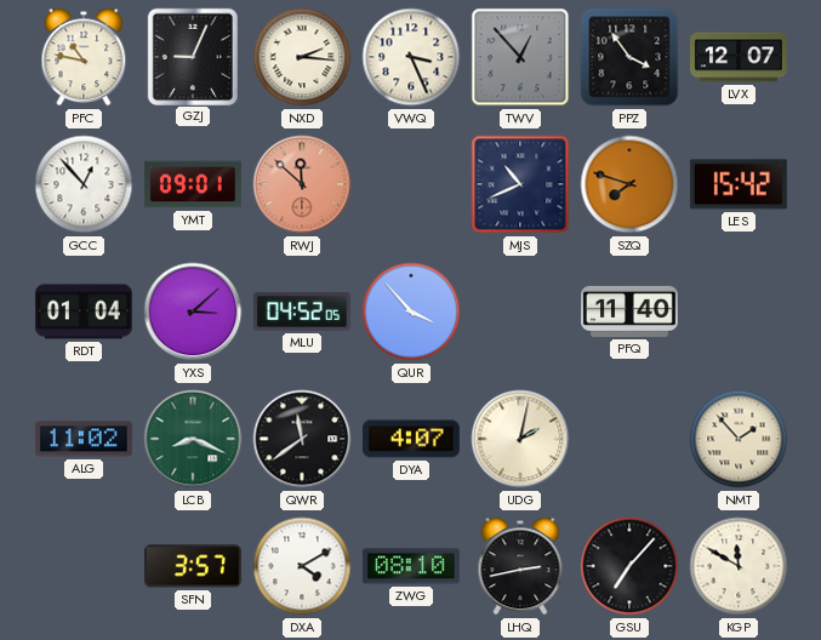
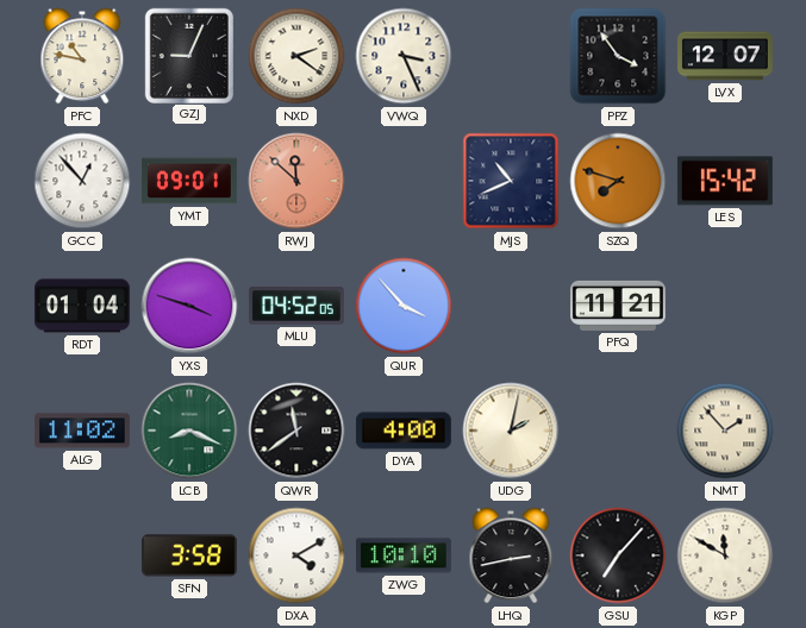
NXD: 2:16 -> 2:21
TWV: 12:53 -> none
YXS: 3:08 -> 3:48
PFQ: 11:40 -> 11:21
DYA: 4:07 -> 4:00
SFN: 3:57 -> 3:58
ZWG: 08:10 -> 10:10
